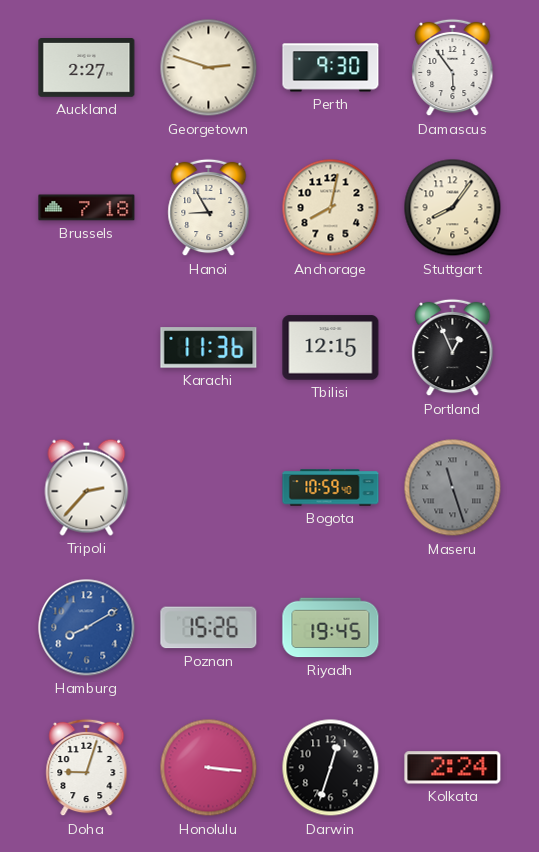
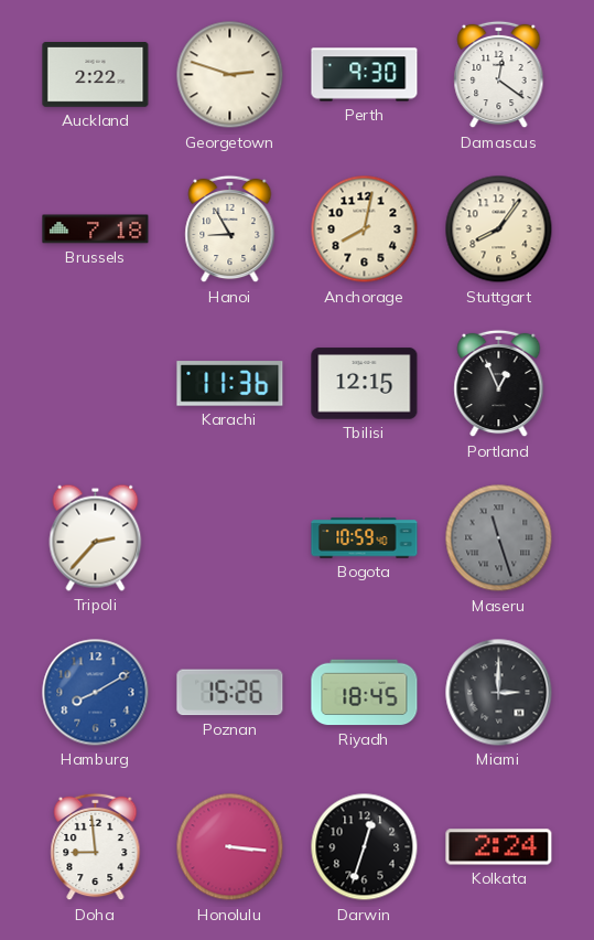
Auckland: 2:27 -> 2:22
Damascus: 5:54 -> 12:21
Riyadh: 19:45 -> 18:45
Miami: none -> 3:00
Doha: 9:03 -> 8:59
